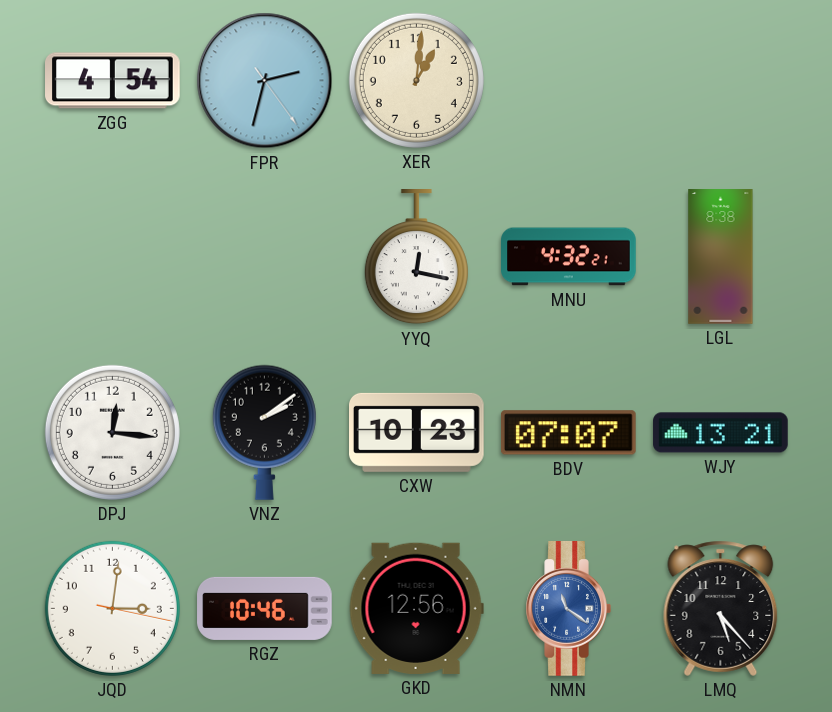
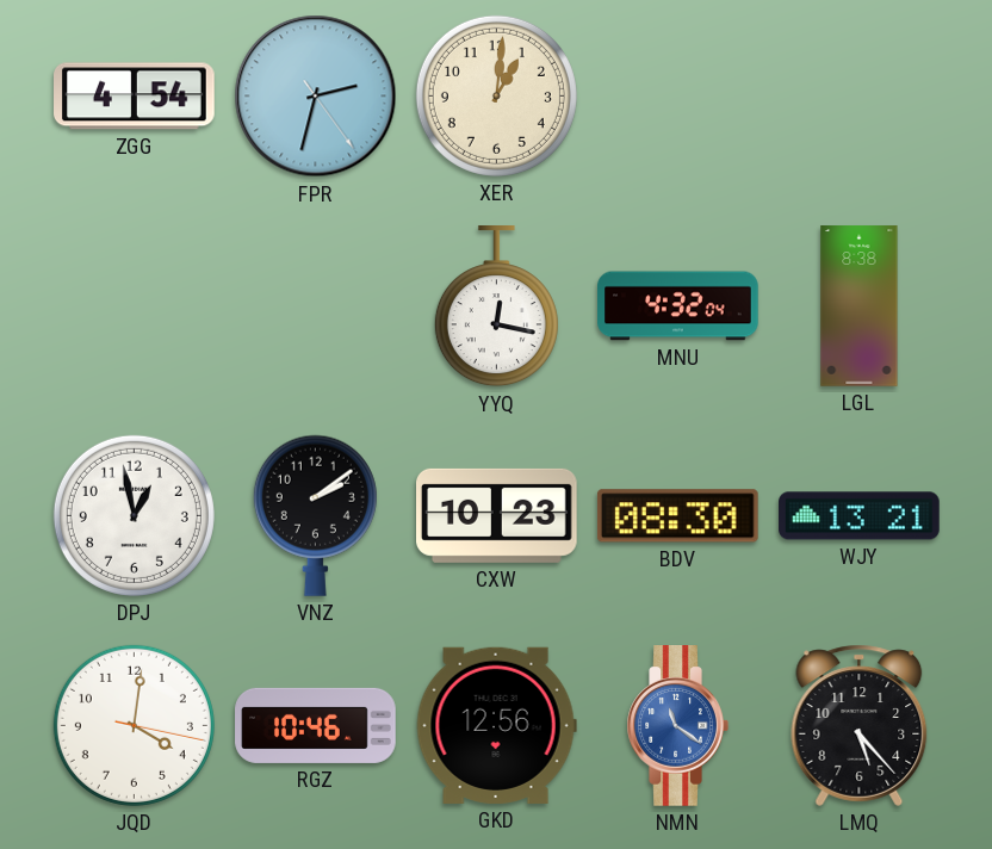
MNU: 4:32:21 -> 4:32:04
DPJ: 12:16 -> 12:58
BDV: 07:07 -> 08:30
JQD: 3:01 -> 4:01
